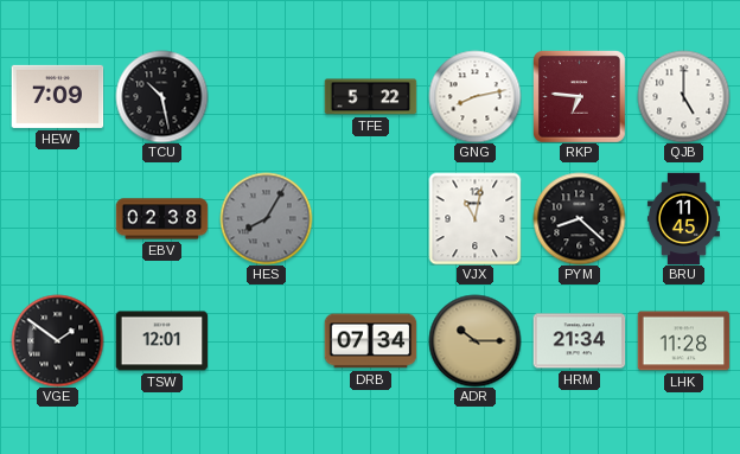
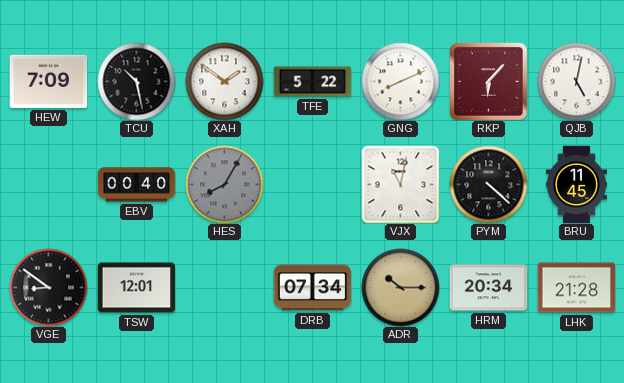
XAH: none -> 1:51
GNG: 8:13 -> 8:11
RKP: 6:46 -> 6:07
QJB: 5:00 -> 5:02
EBV: 02:38 -> 00:40
PYM: 8:22 -> 4:22
VGE: 1:51 -> 8:51
HRM: 21:34 -> 20:34
LHK: 11:28 -> 21:28
